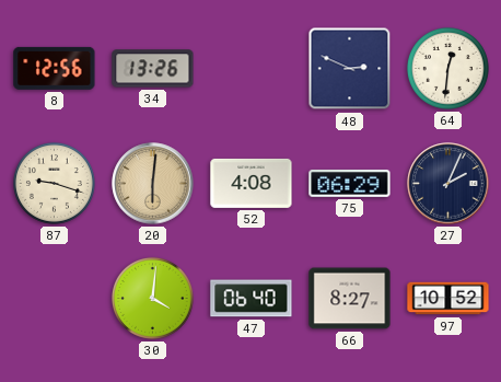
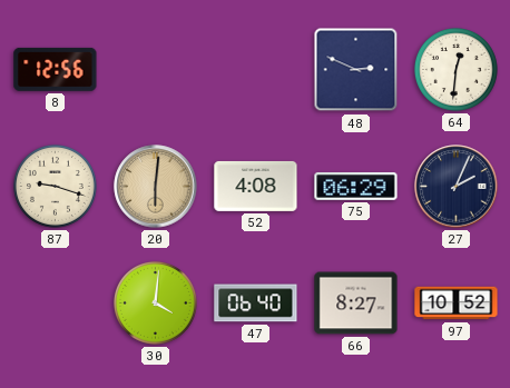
34: 13:26 -> none
